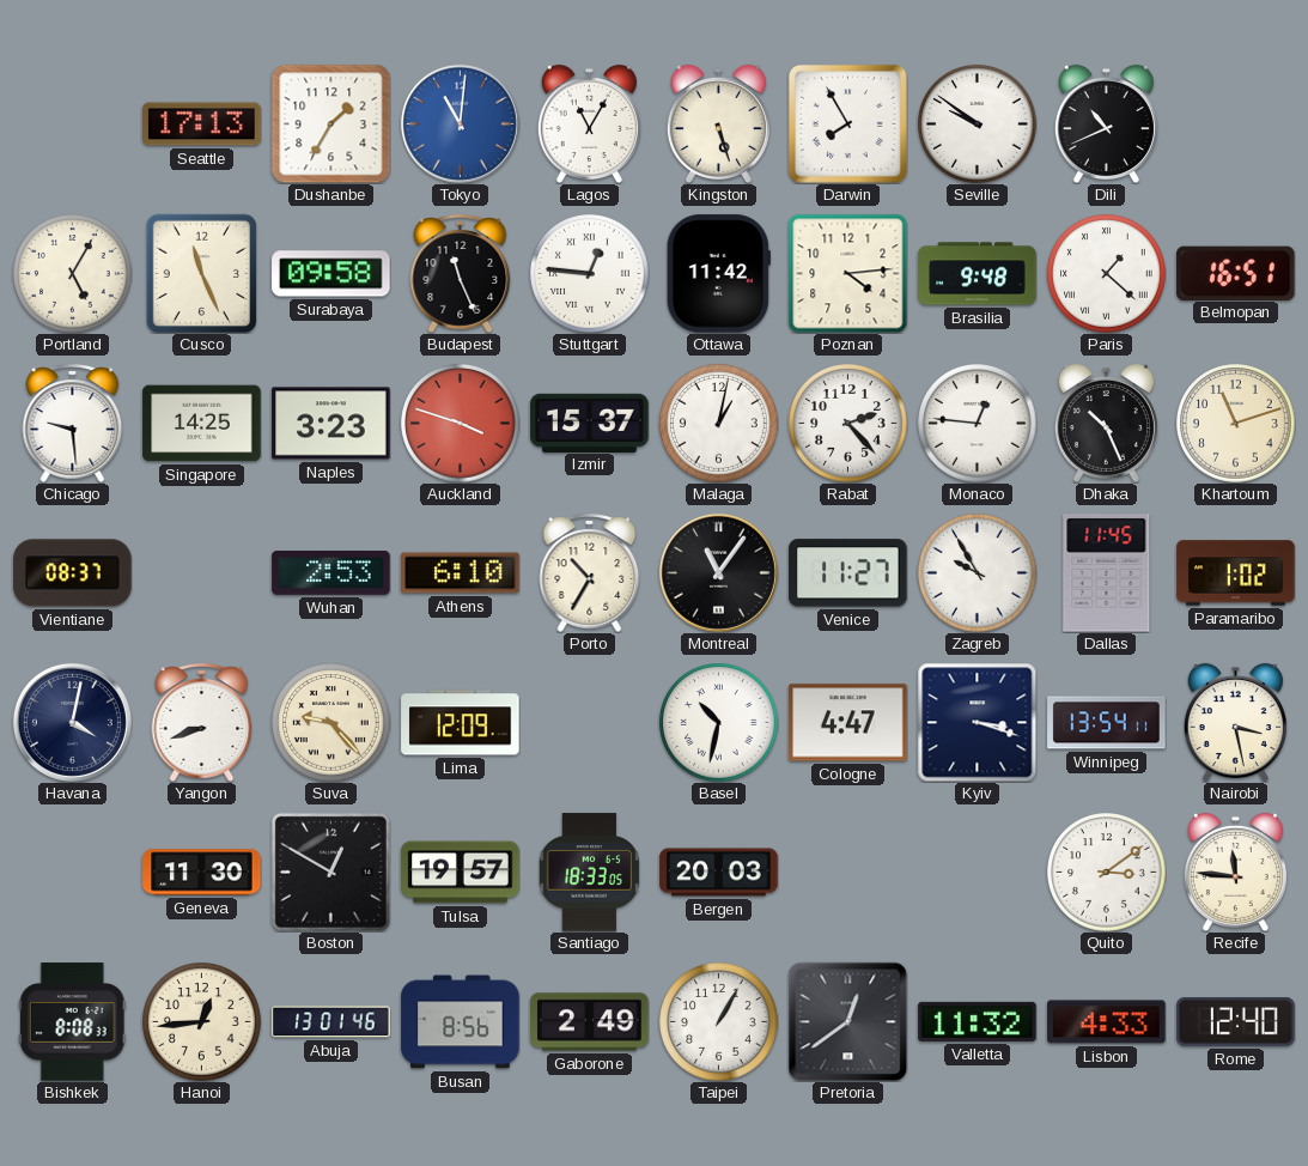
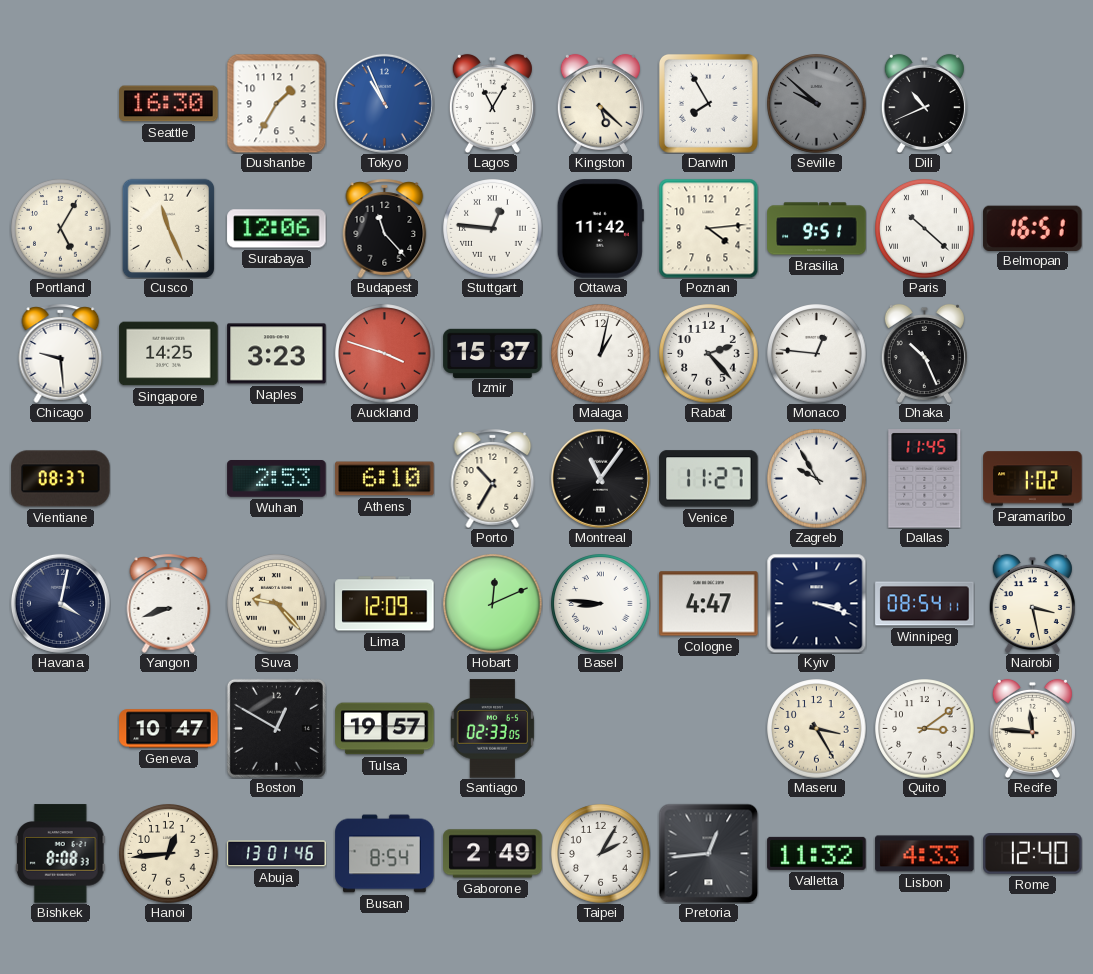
Seattle: 17:13 -> 16:30
Tokyo: 11:01 -> 10:56
Kingston: 5:27 -> 5:22
Seville: 9:51 -> 9:52
Seville dial: white -> grey
Surabaya: 09:58 -> 12:06
Budapest: 11:26 -> 11:23
Brasilia: 9:48 -> 9:51
Paris: 1:22 -> 10:22
Khartoum: 11:12 -> none
Hobart: none -> 12:11
Basel: 10:32 -> 8:46
Winnipeg: 13:54 -> 08:54
Geneva: 11:30 -> 10:47
Santiago: 18:33 -> 02:33
Bergen: 20:03 -> none
Maseru: none -> 3:25
Busan: 8:56 -> 8:54
Taipei: 1:05 -> 2:05
Pretoria: 12:39 -> 12:44
